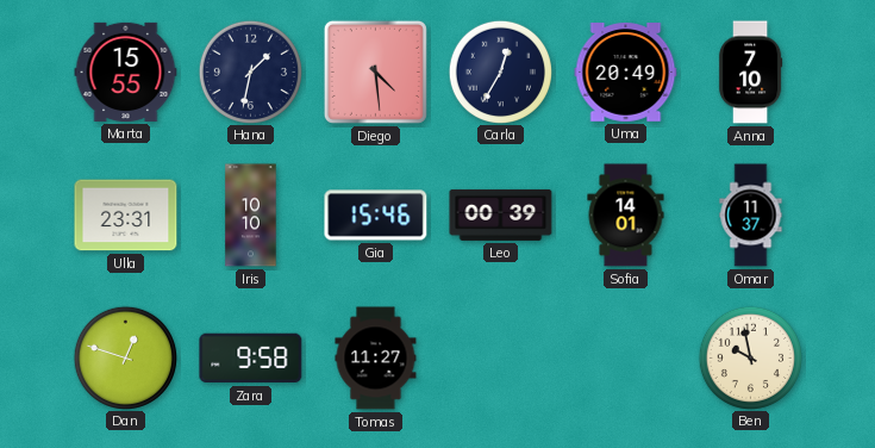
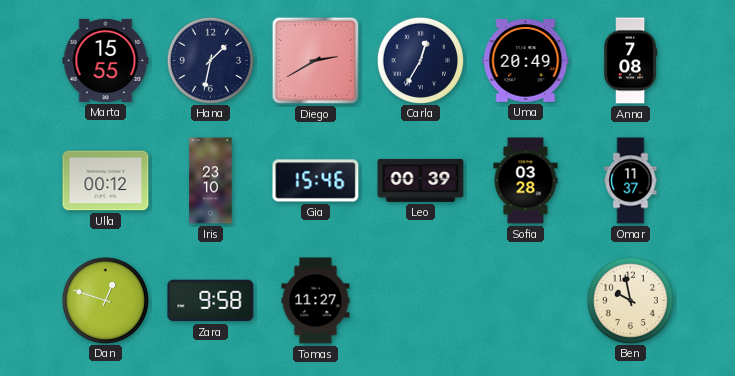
Diego: 4:29 -> 2:40
Anna: 7:10 -> 7:08
Ulla: 23:31 -> 00:12
Iris: 10:10 -> 23:10
Sofia: 14:01 -> 03:28
